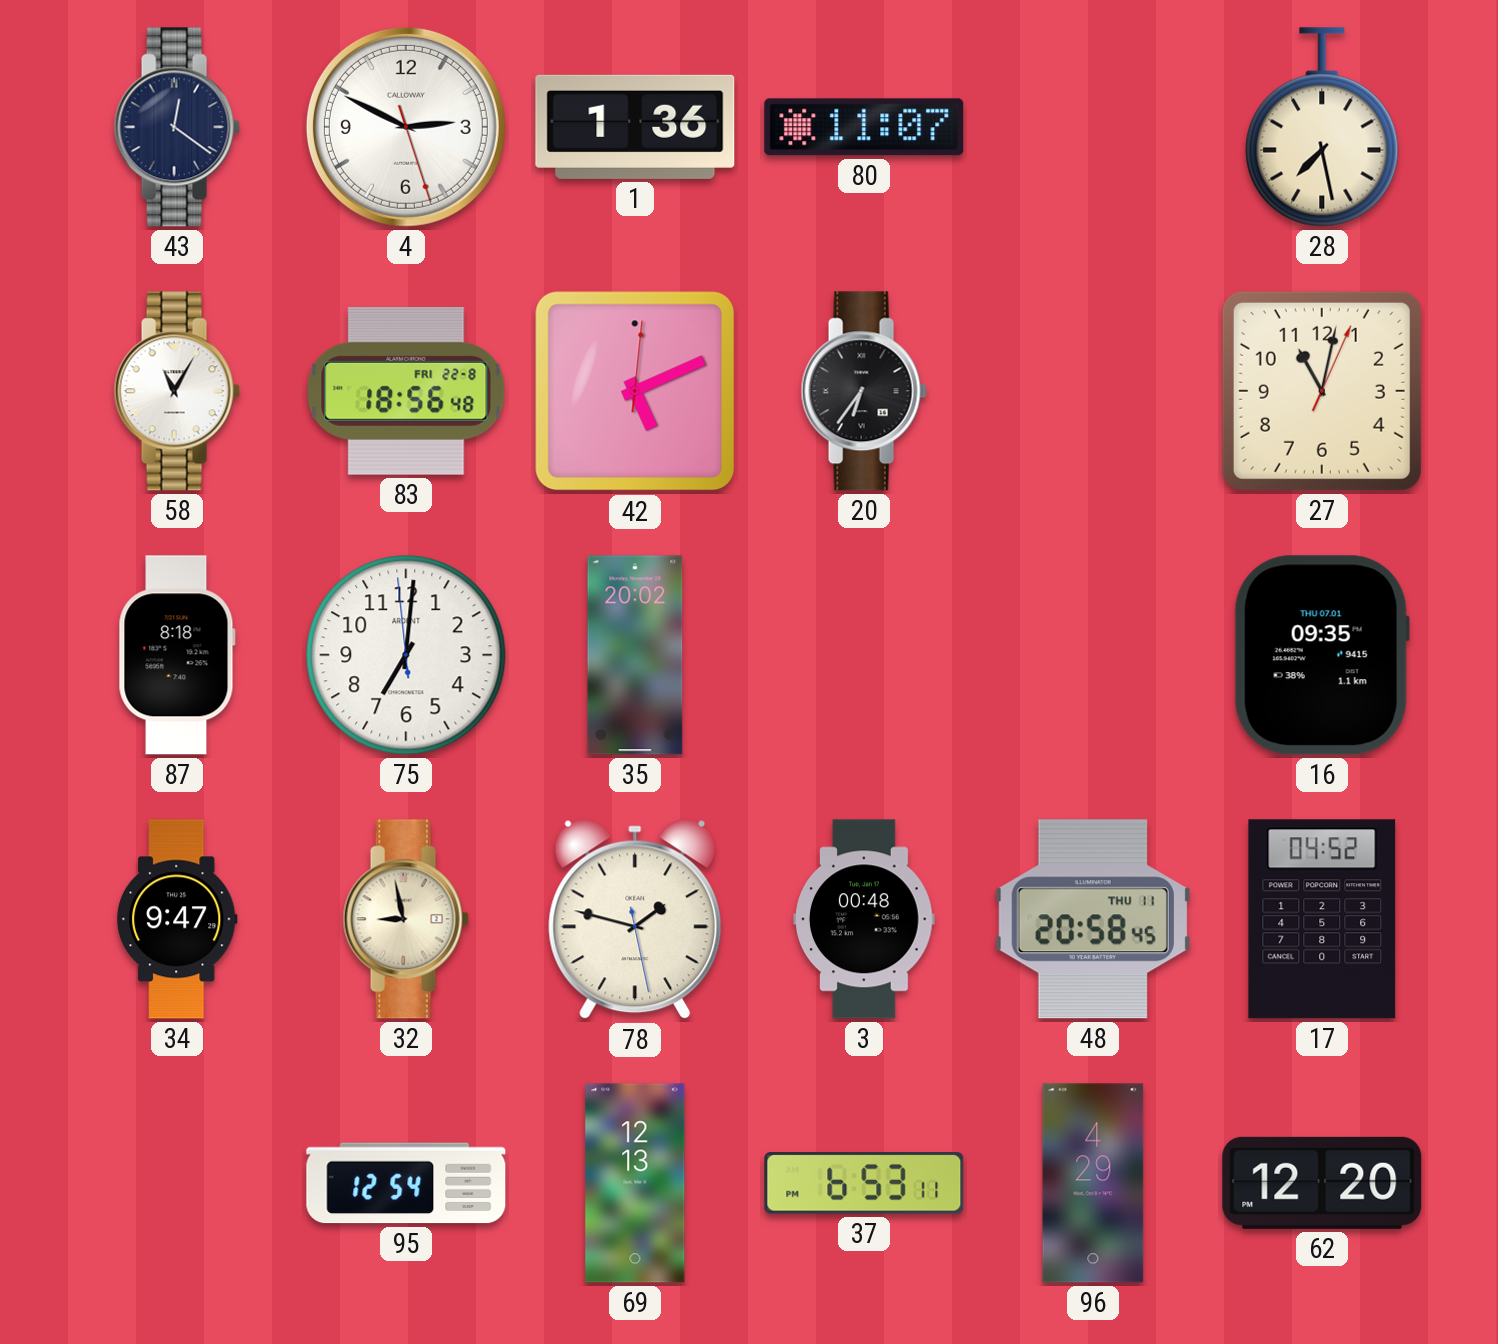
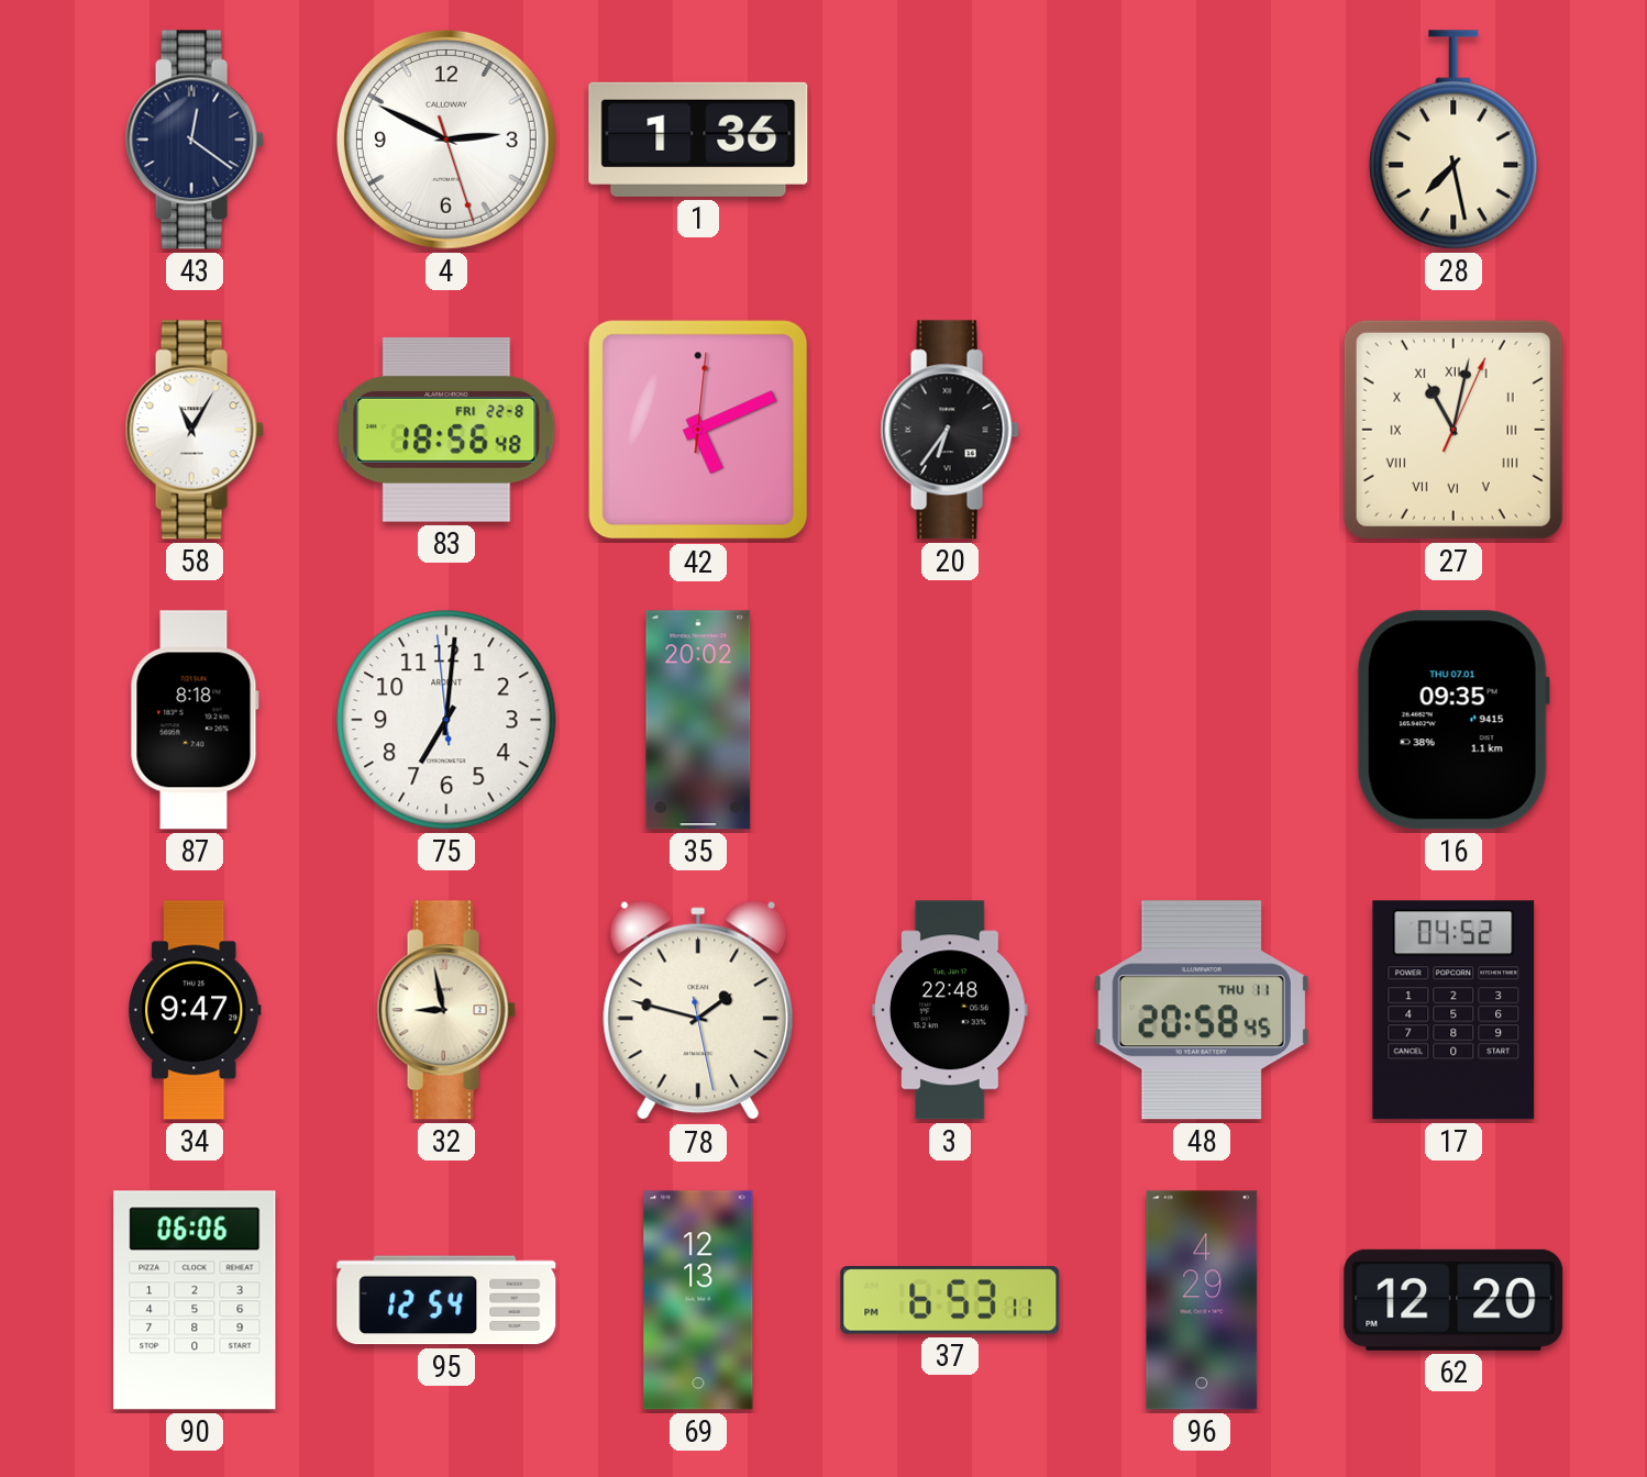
80: 11:07 -> none
27 numerals: Arabic -> Roman
3: 00:48 -> 22:48
90: none -> 06:06
